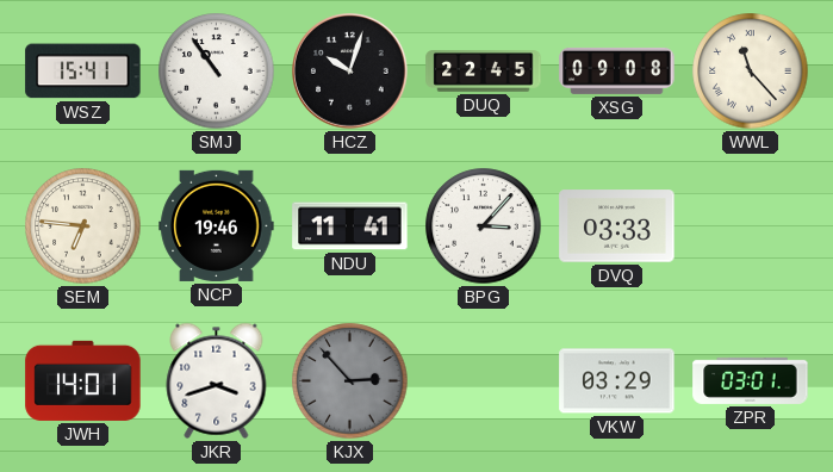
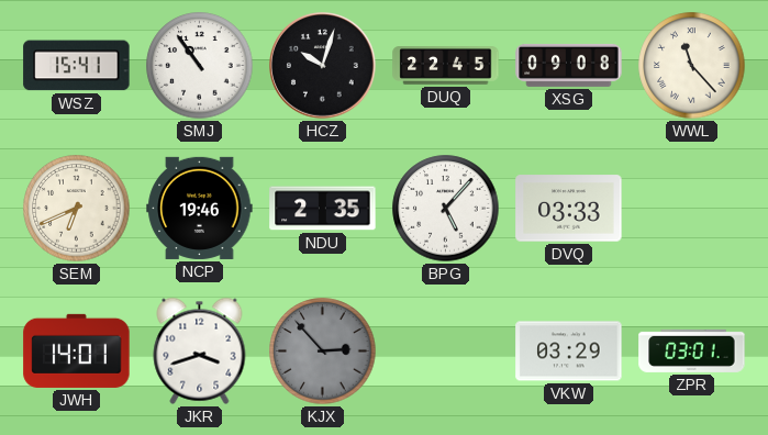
SEM: 6:46 -> 6:41
NDU: 11:41 -> 2:35
BPG: 3:07 -> 5:07
